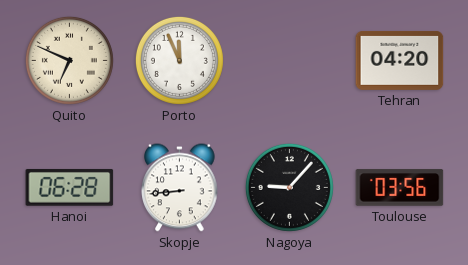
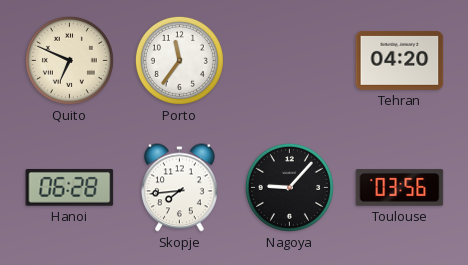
Porto: 11:56 -> 11:36
Skopje: 8:44 -> 7:44
